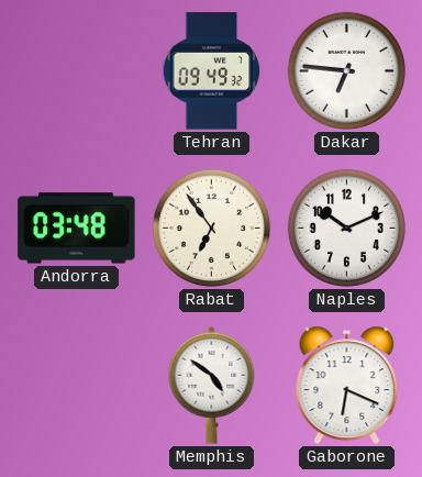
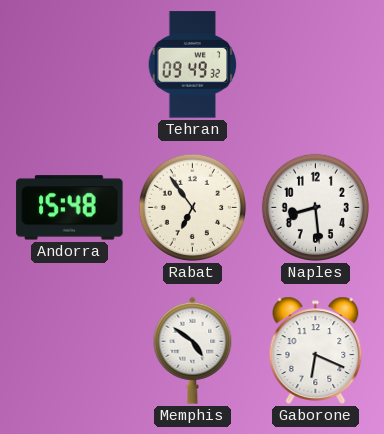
Dakar: 6:46 -> none
Andorra: 03:48 -> 15:48
Naples: 10:11 -> 8:29
